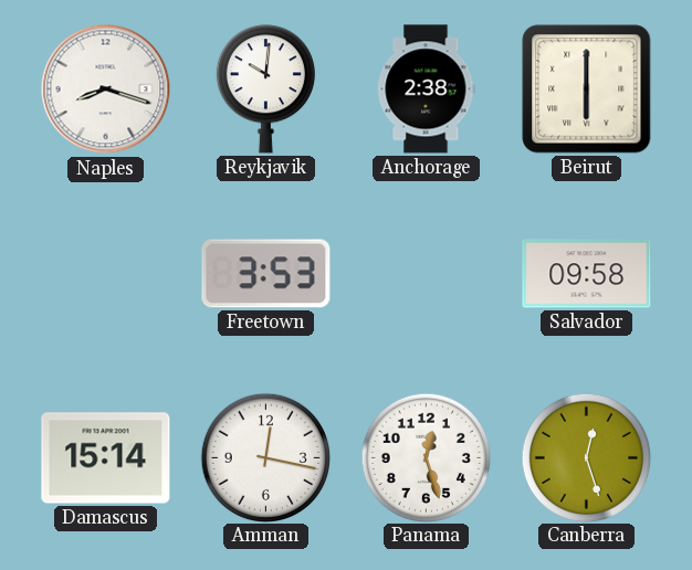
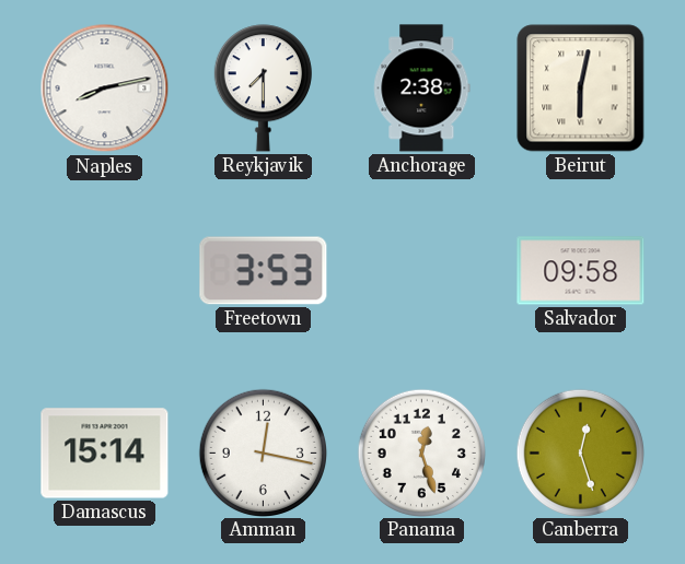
Naples: 8:18 -> 8:13
Reykjavik: 10:01 -> 7:30
Beirut: 6:00 -> 6:02
